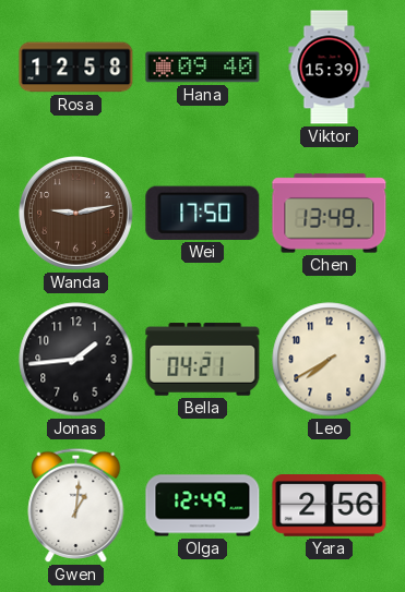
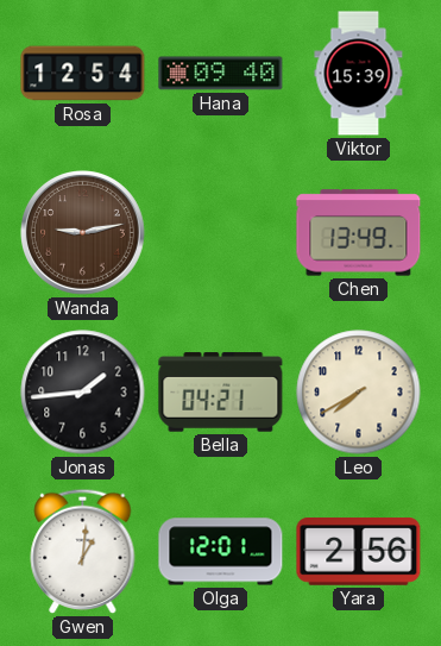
Rosa: 12:58 -> 12:54
Wei: 17:50 -> none
Olga: 12:49 -> 12:01
